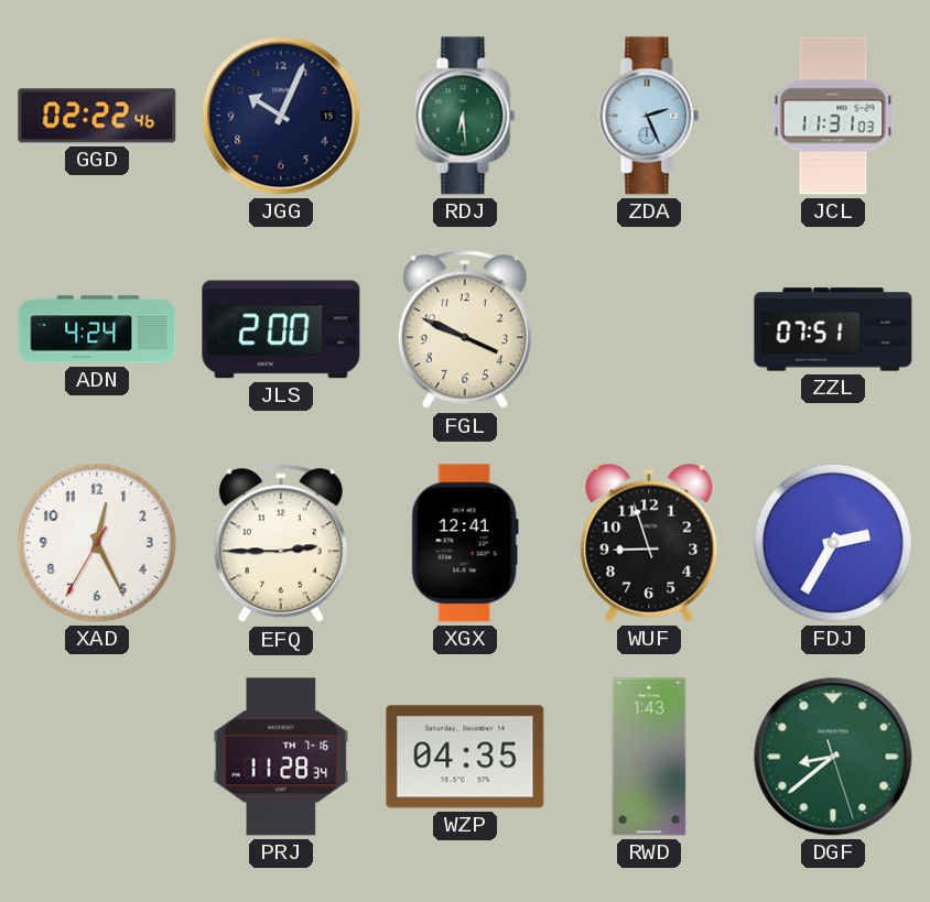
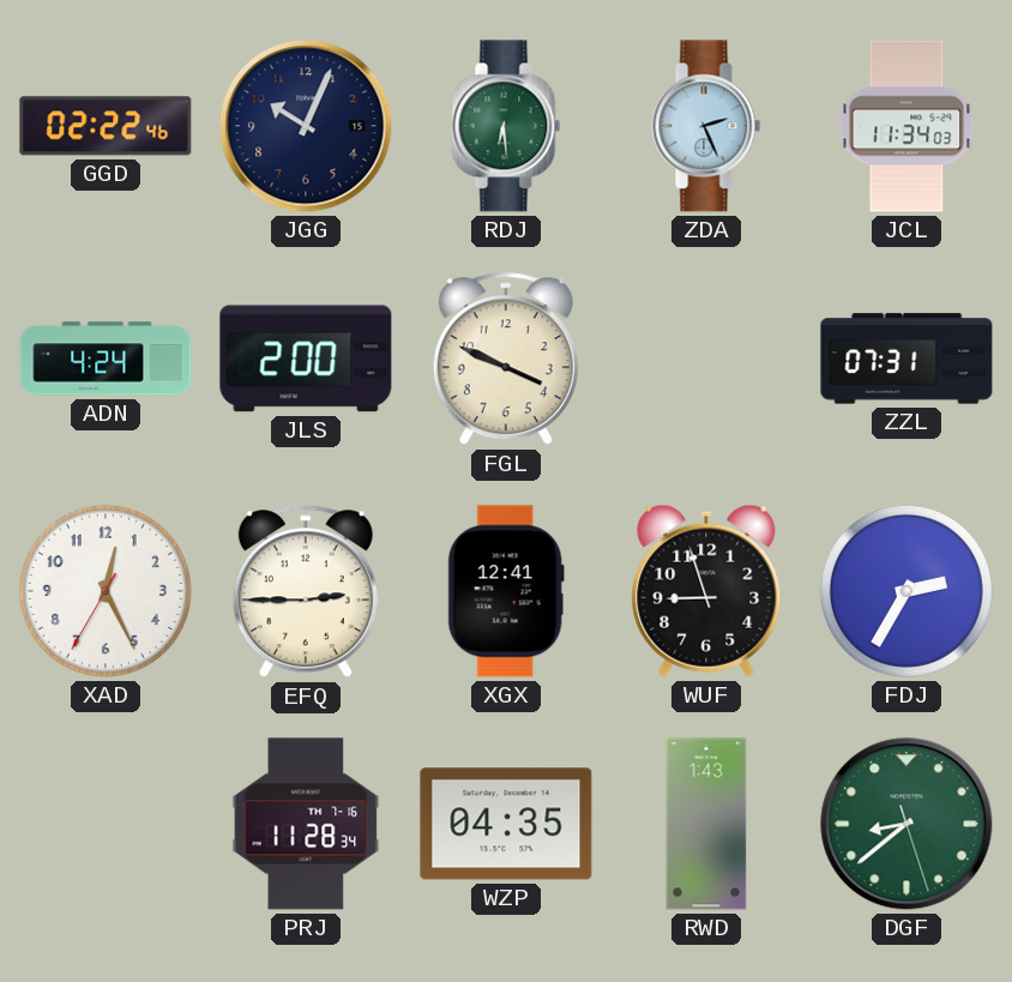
JCL: 11:31 -> 11:34
ZZL: 07:51 -> 07:31
